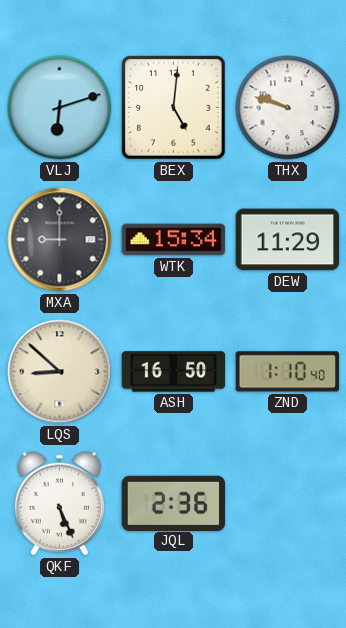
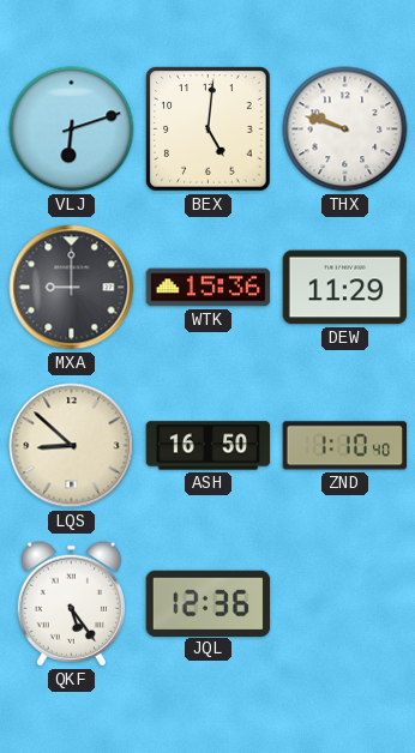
WTK: 15:34 -> 15:36
QKF: 5:26 -> 5:24
JQL: 2:36 -> 12:36
